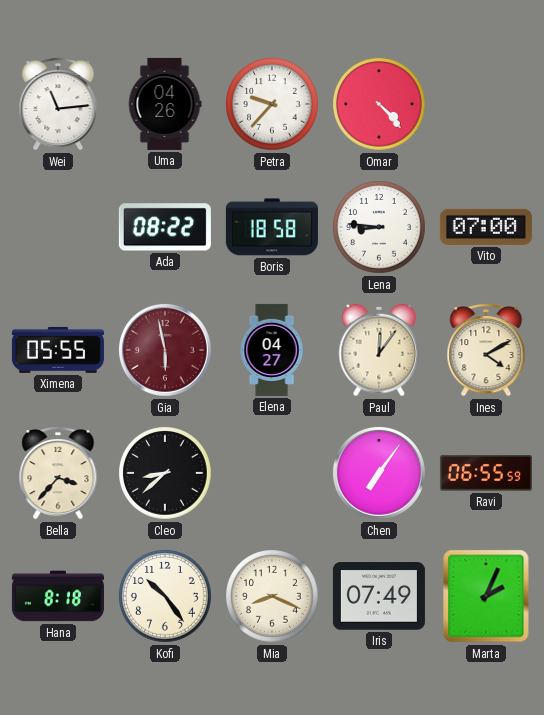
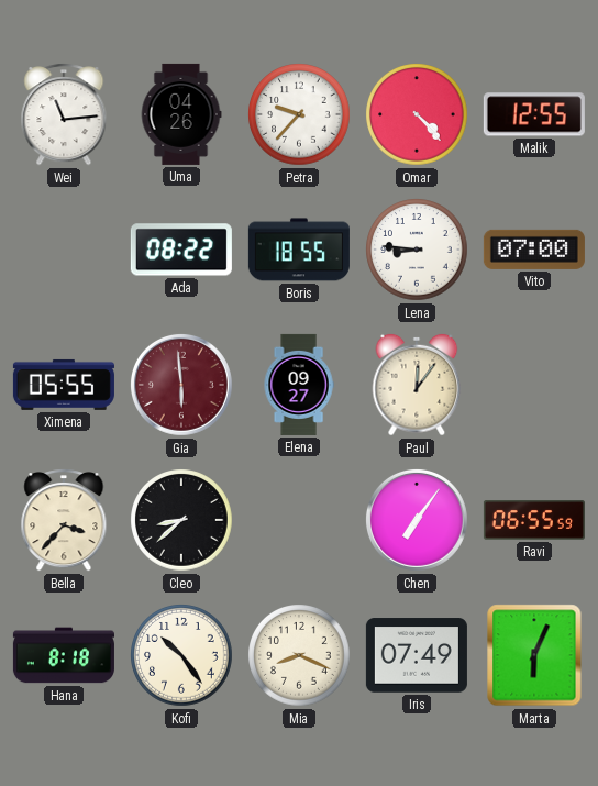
Malik: none -> 12:55
Boris: 18:58 -> 18:55
Gia: 5:58 -> 5:59
Elena: 04:27 -> 09:27
Ines: 4:10 -> none
Marta: 2:04 -> 6:04
